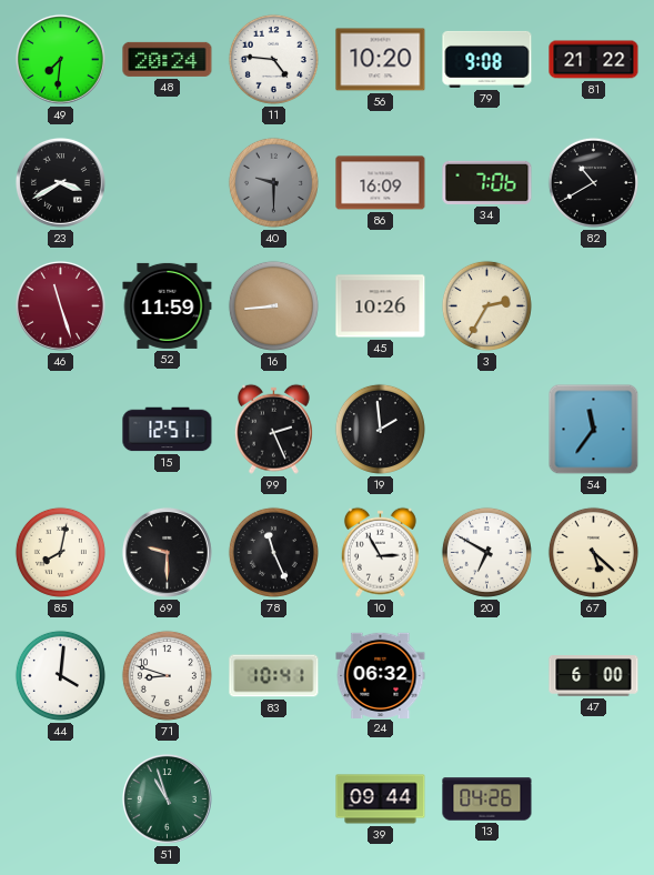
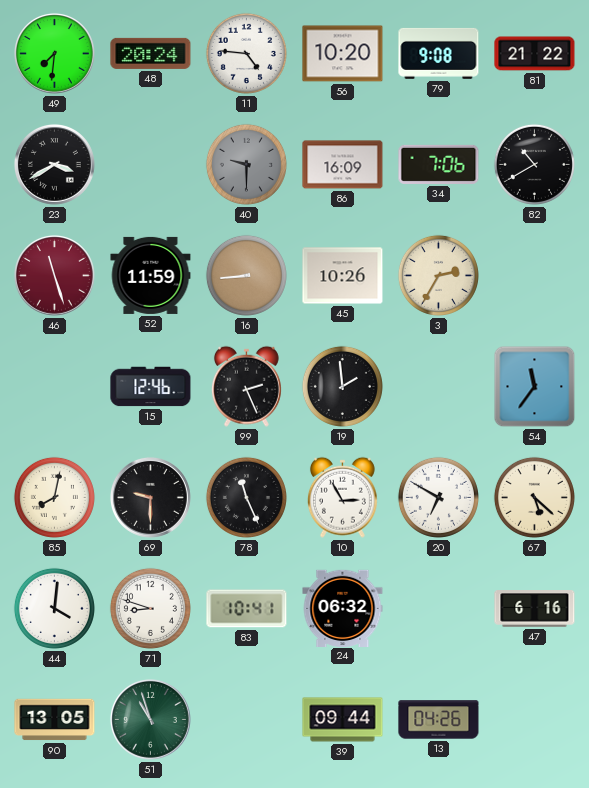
15: 12:51 -> 12:46
47: 6:00 -> 6:16
90: none -> 13:05
